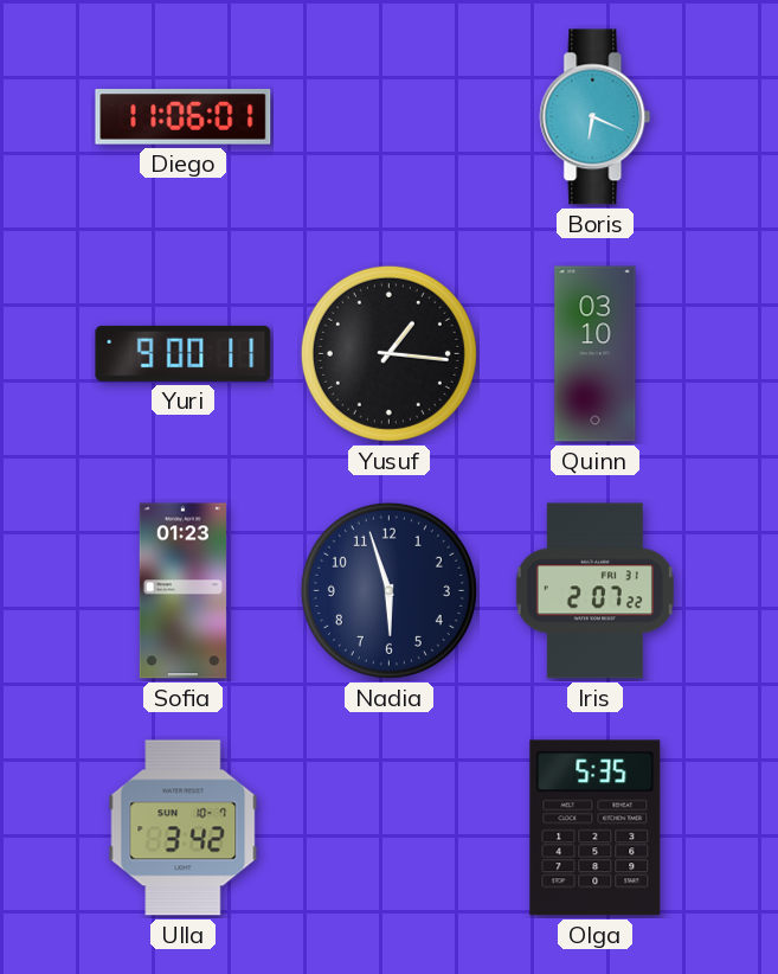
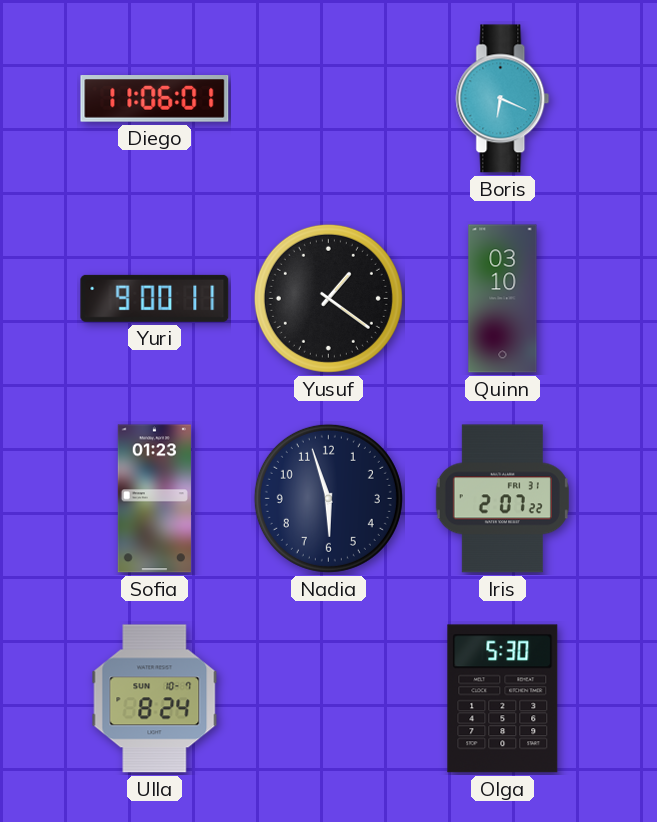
Yusuf: 1:16 -> 1:21
Ulla: 3:42 -> 8:24
Olga: 5:35 -> 5:30
